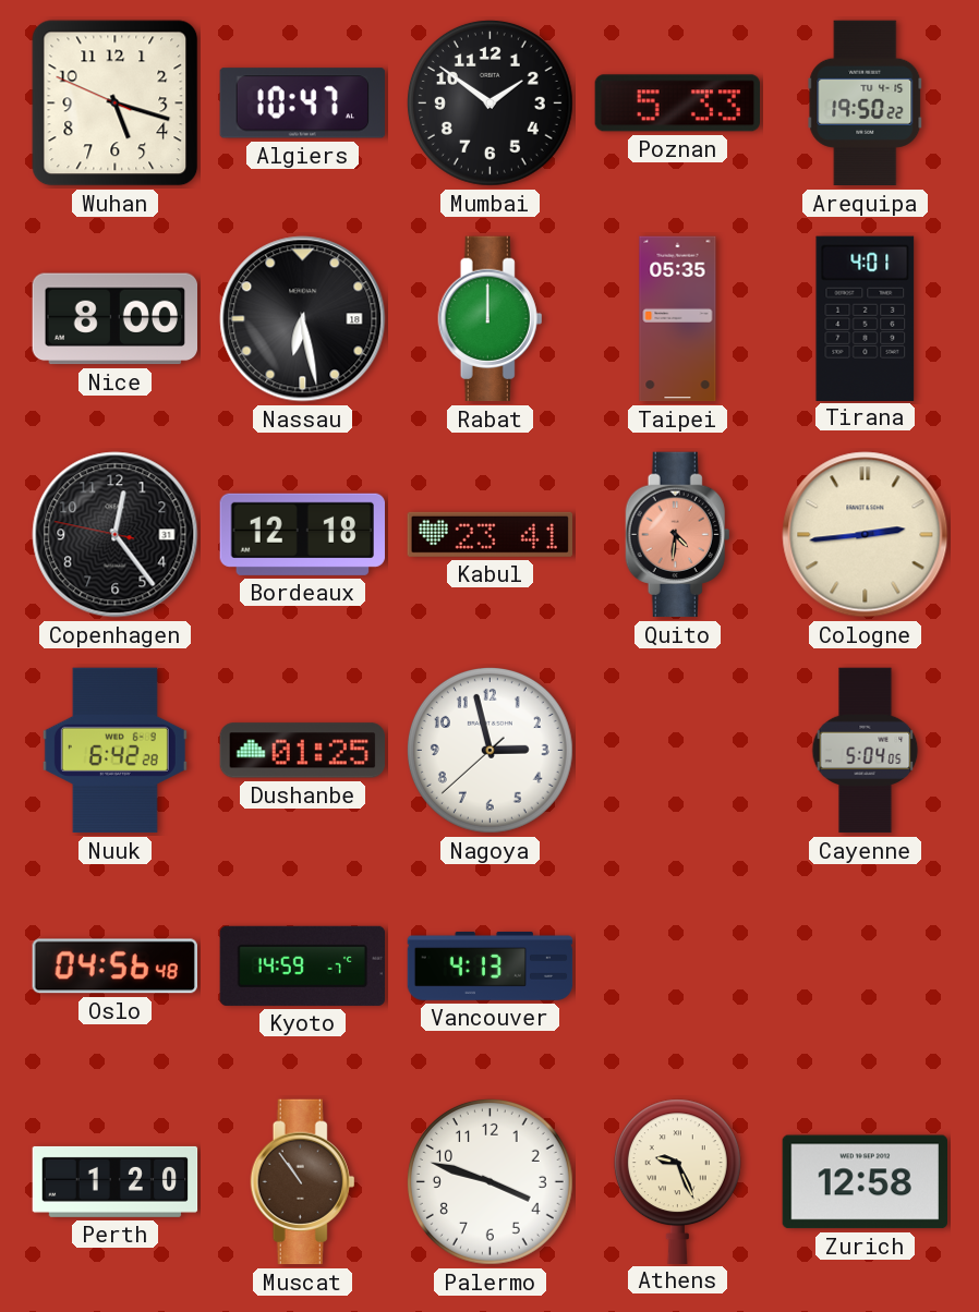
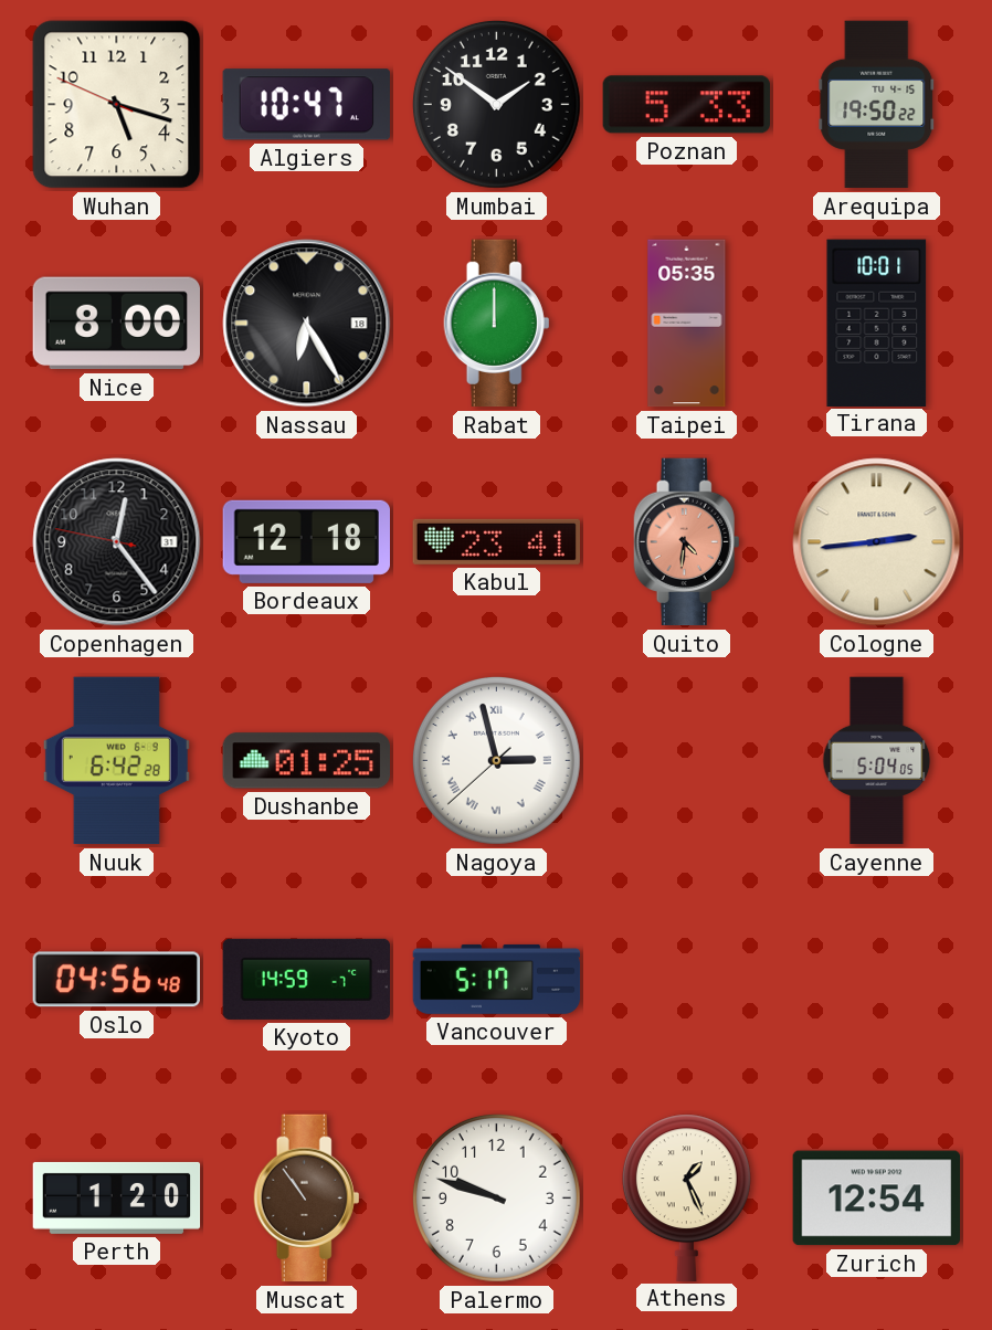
Nassau: 6:28 -> 6:25
Tirana: 4:01 -> 10:01
Nagoya numerals: Arabic -> Roman
Vancouver: 4:13 -> 5:17
Palermo: 3:48 -> 9:48
Athens: 9:26 -> 1:26
Zurich: 12:58 -> 12:54
